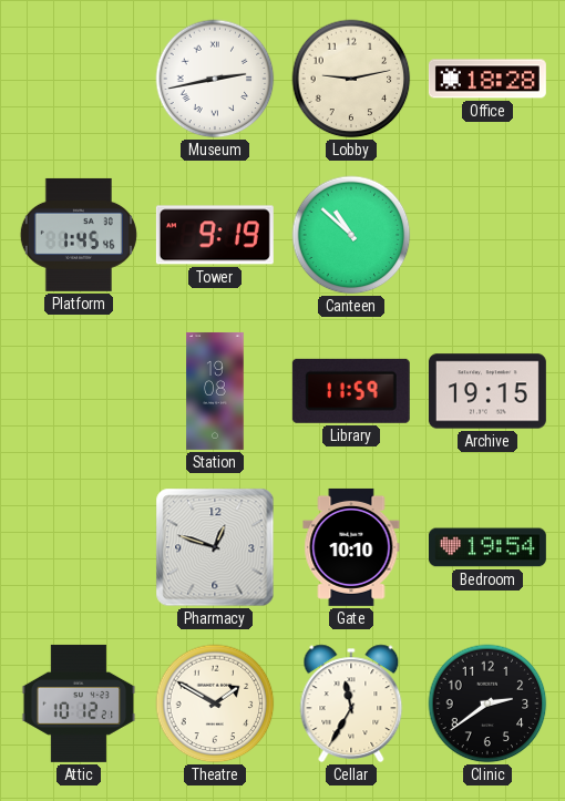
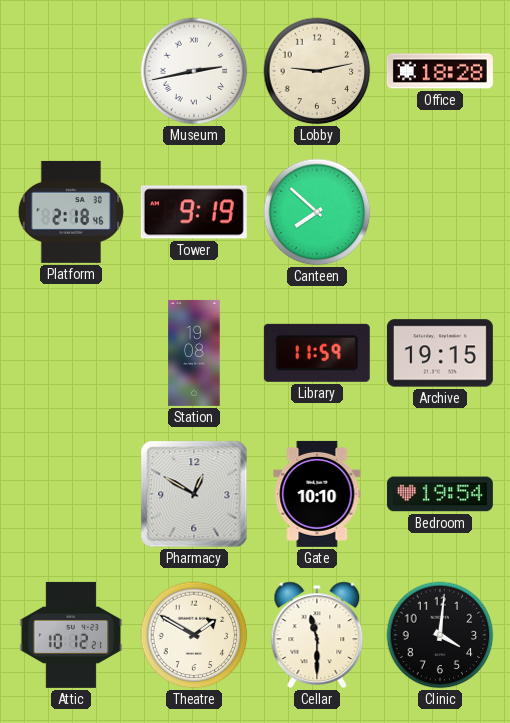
Platform: 1:45 -> 2:18
Canteen: 10:52 -> 7:52
Pharmacy: 12:48 -> 12:50
Cellar: 11:35 -> 11:30
Clinic: 2:39 -> 4:01
